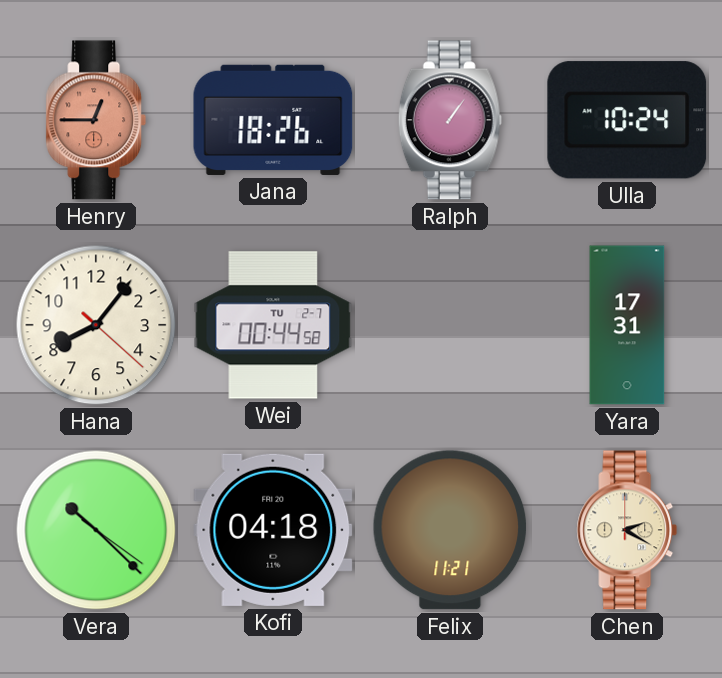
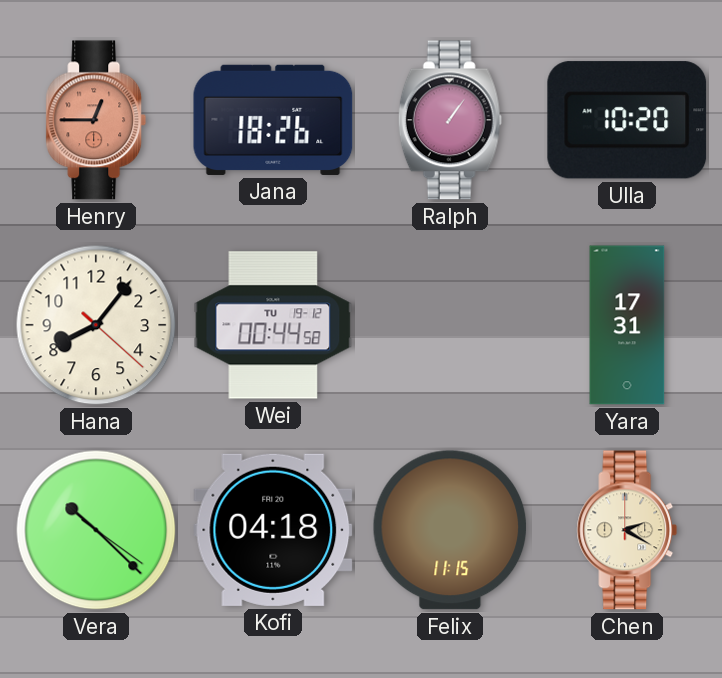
Ulla: 10:24 -> 10:20
Wei date: TU 2-7 -> TU 19-12
Felix: 11:21 -> 11:15
